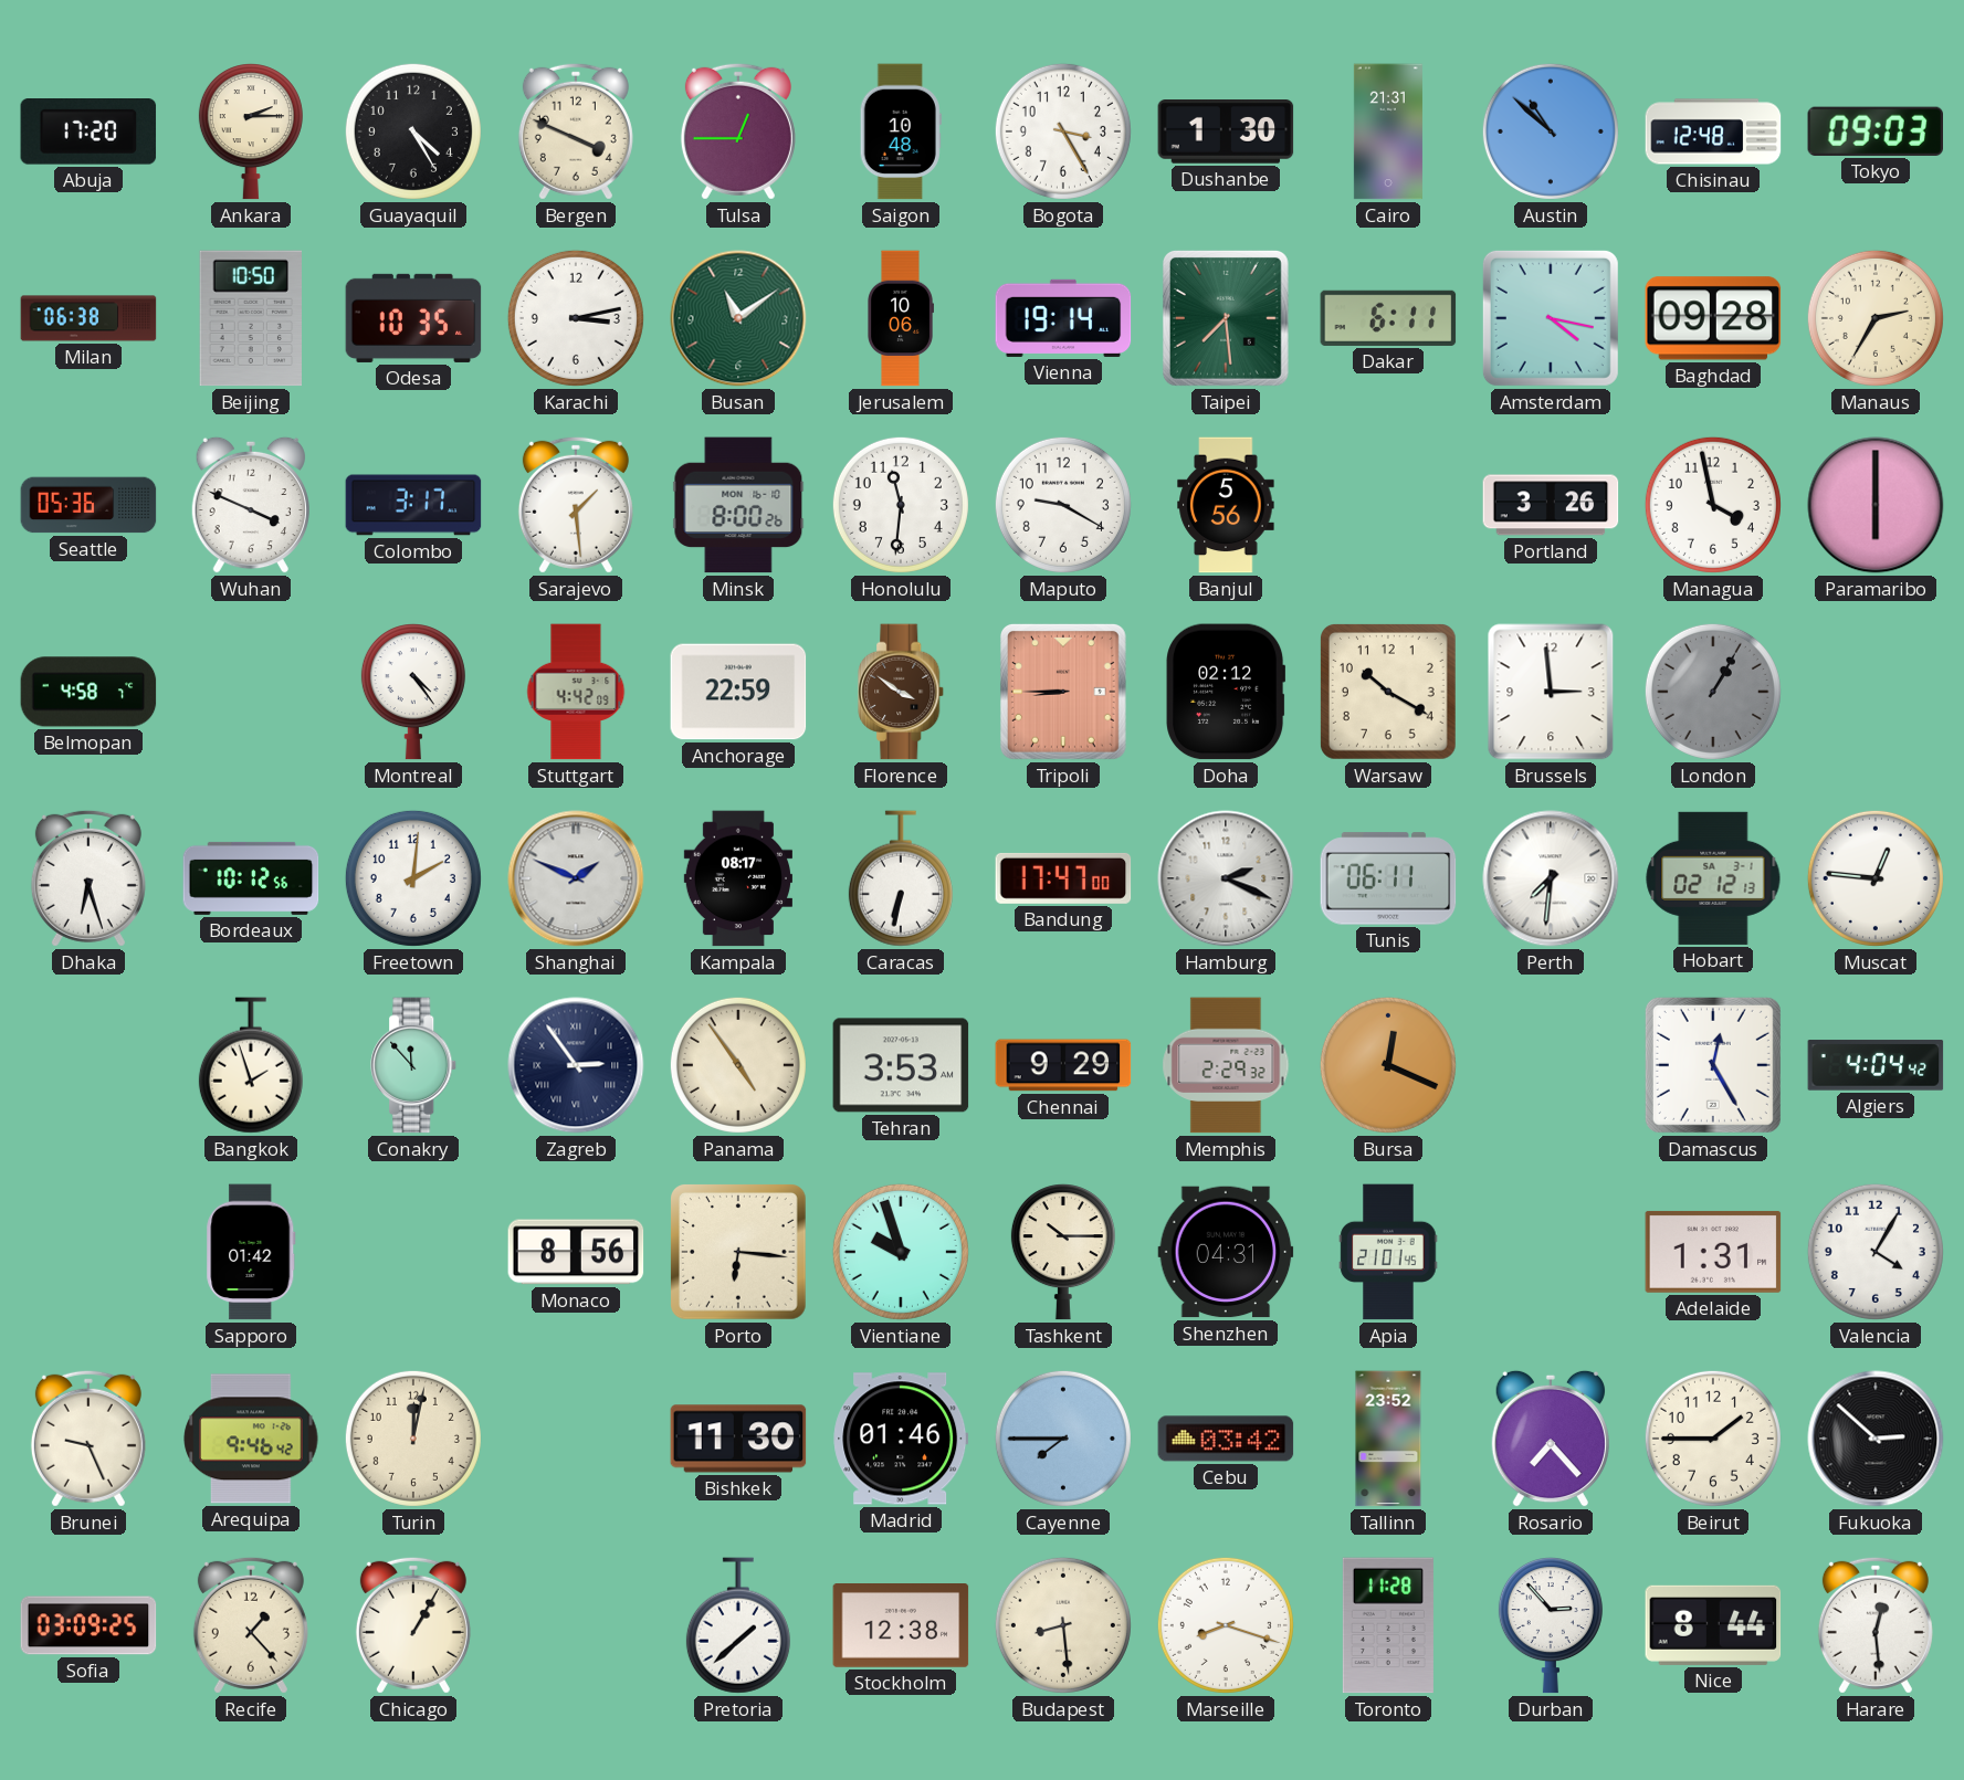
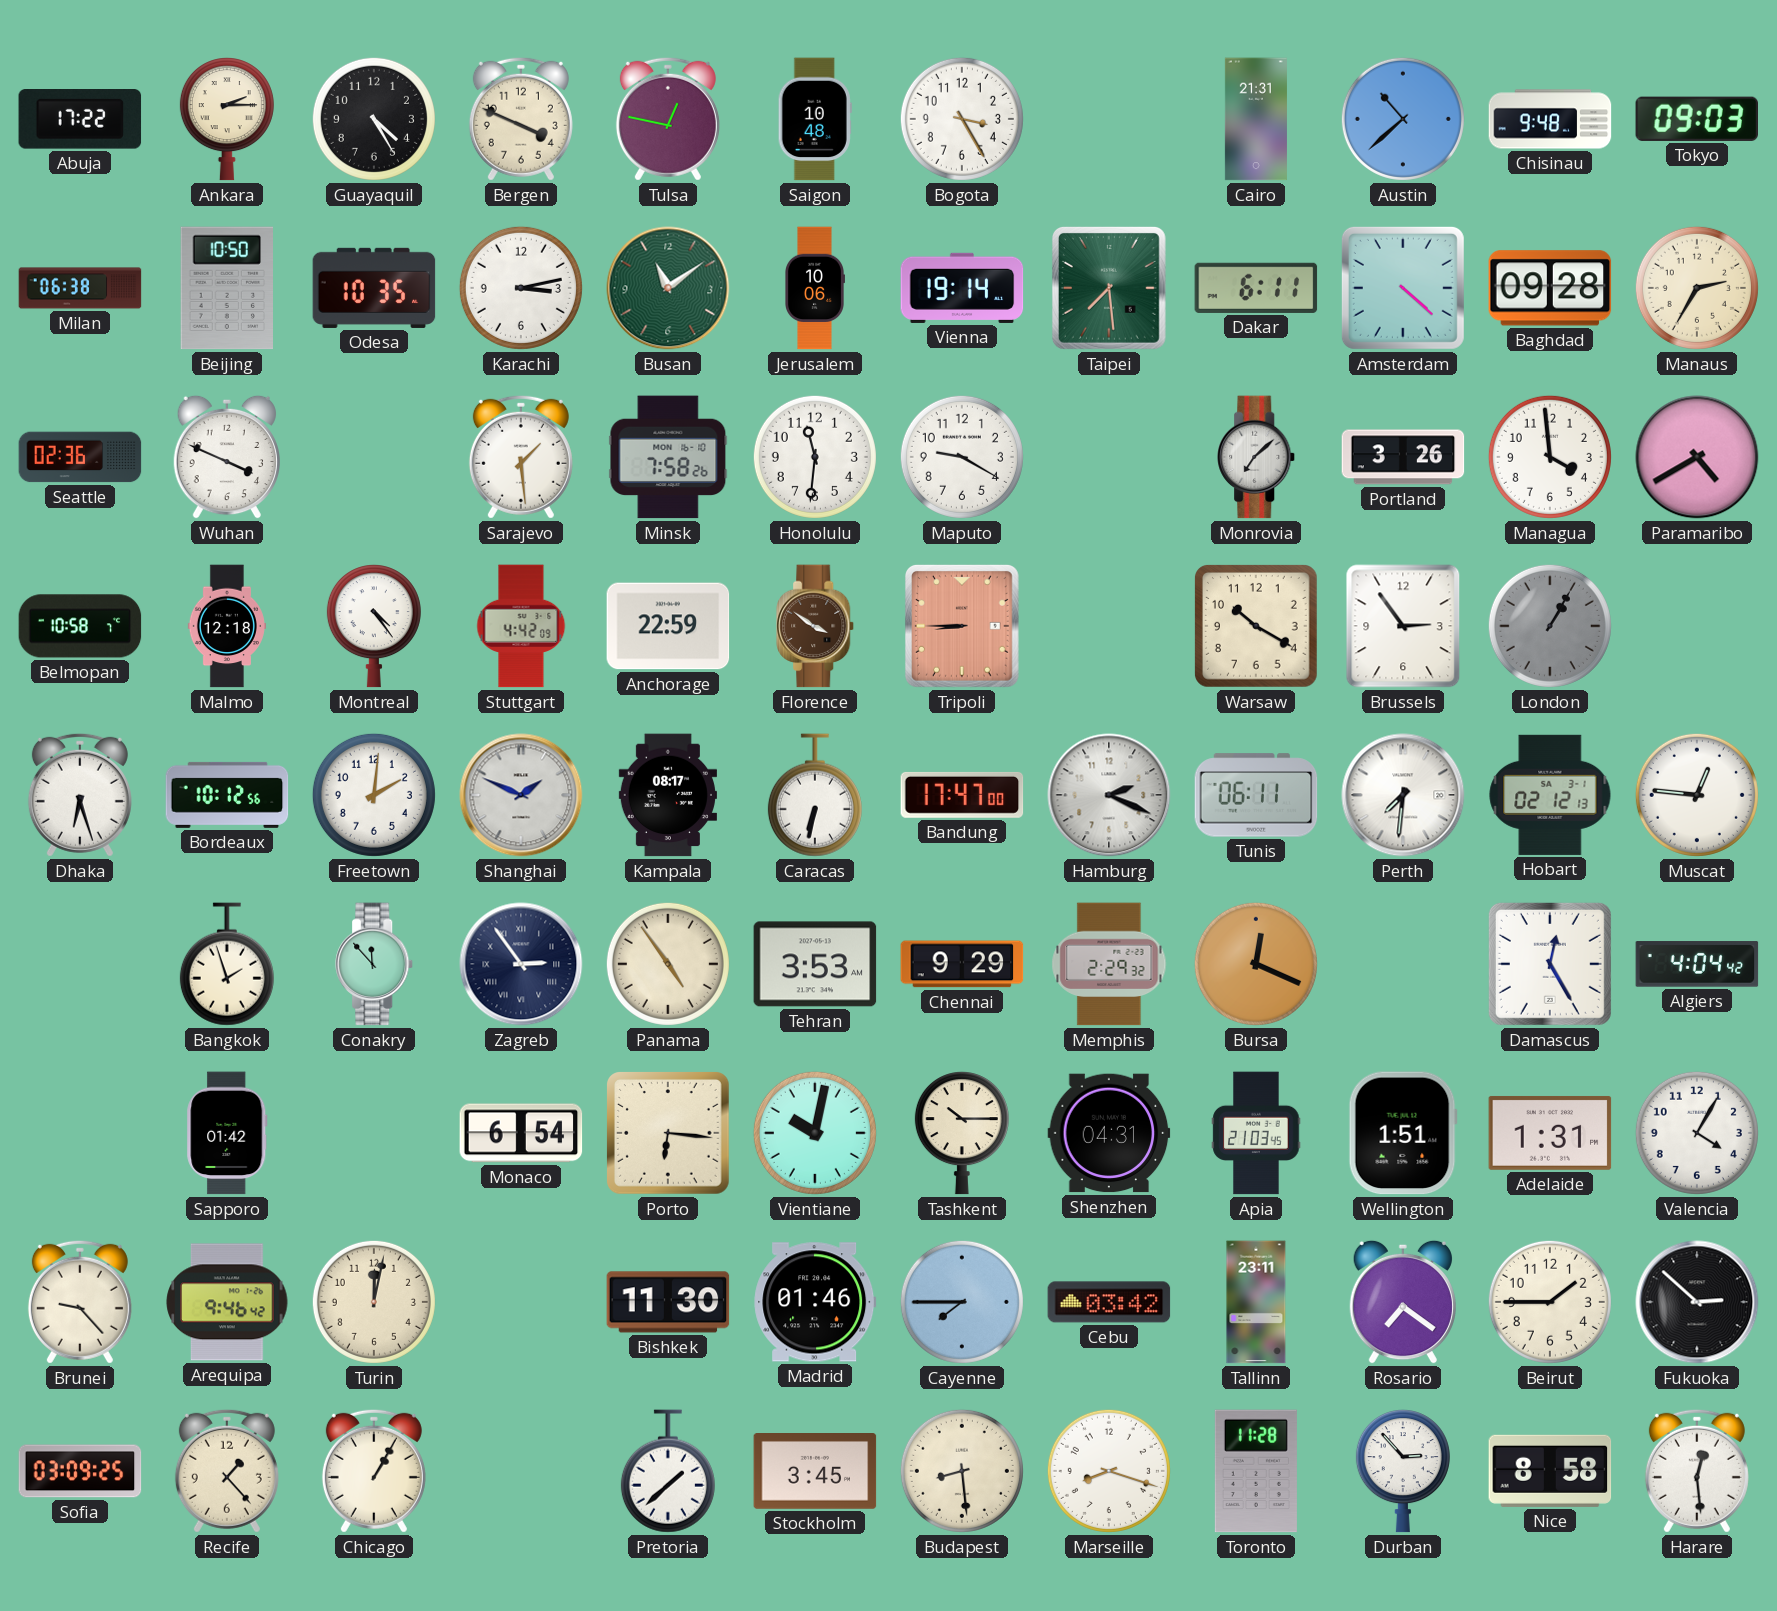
Abuja: 17:20 -> 17:22
Tulsa: 12:45 -> 12:47
Dushanbe: 1:30 -> none
Austin: 10:52 -> 10:38
Chisinau: 12:48 -> 9:48
Amsterdam: 4:17 -> 4:22
Seattle: 05:36 -> 02:36
Colombo: 3:17 -> none
Minsk: 8:00 -> 7:58
Banjul: 5:56 -> none
Monrovia: none -> 7:08
Managua: 3:58 -> 3:59
Paramaribo: 6:00 -> 4:40
Belmopan: 4:58 -> 10:58
Malmo: none -> 12:18
Doha: 02:12 -> none
Brussels: 2:59 -> 2:54
Monaco: 8:56 -> 6:54
Vientiane: 9:57 -> 10:02
Apia: 21:01 -> 21:03
Wellington: none -> 1:51
Brunei: 9:26 -> 9:23
Tallinn: 23:52 -> 23:11
Rosario: 7:23 -> 7:21
Stockholm: 12:38 -> 3:45
Nice: 8:44 -> 8:58
